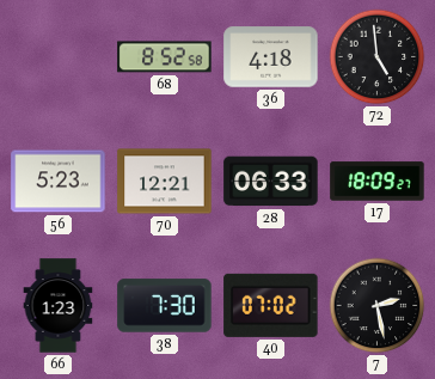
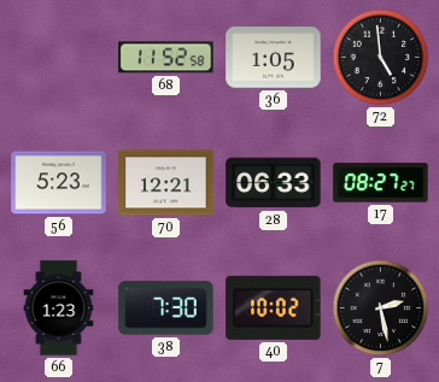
68: 8:52 -> 11:52
36: 4:18 -> 1:05
17: 18:09 -> 08:27
40: 07:02 -> 10:02
